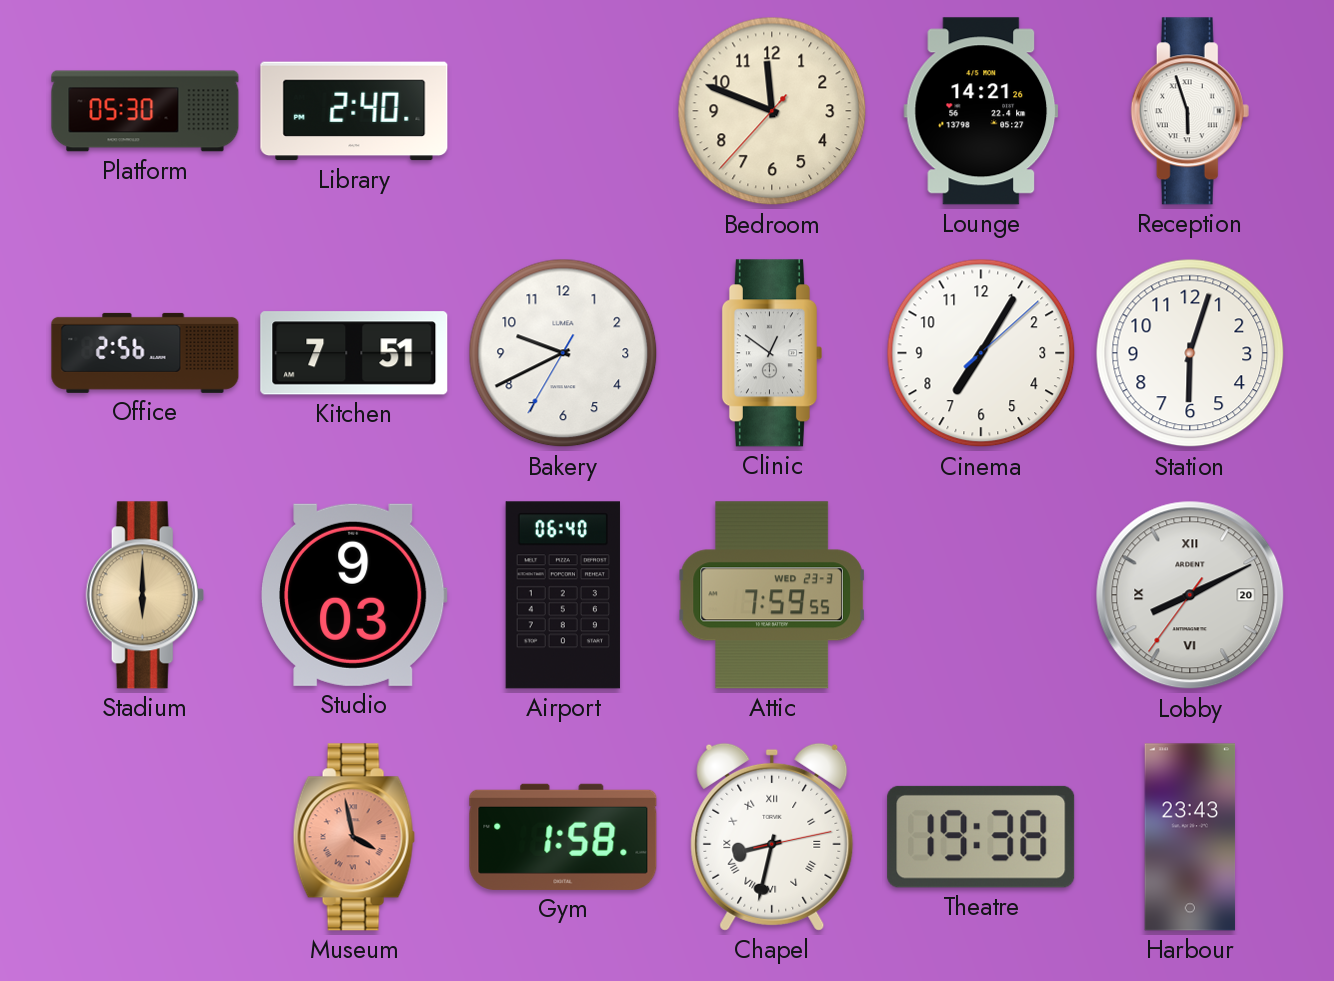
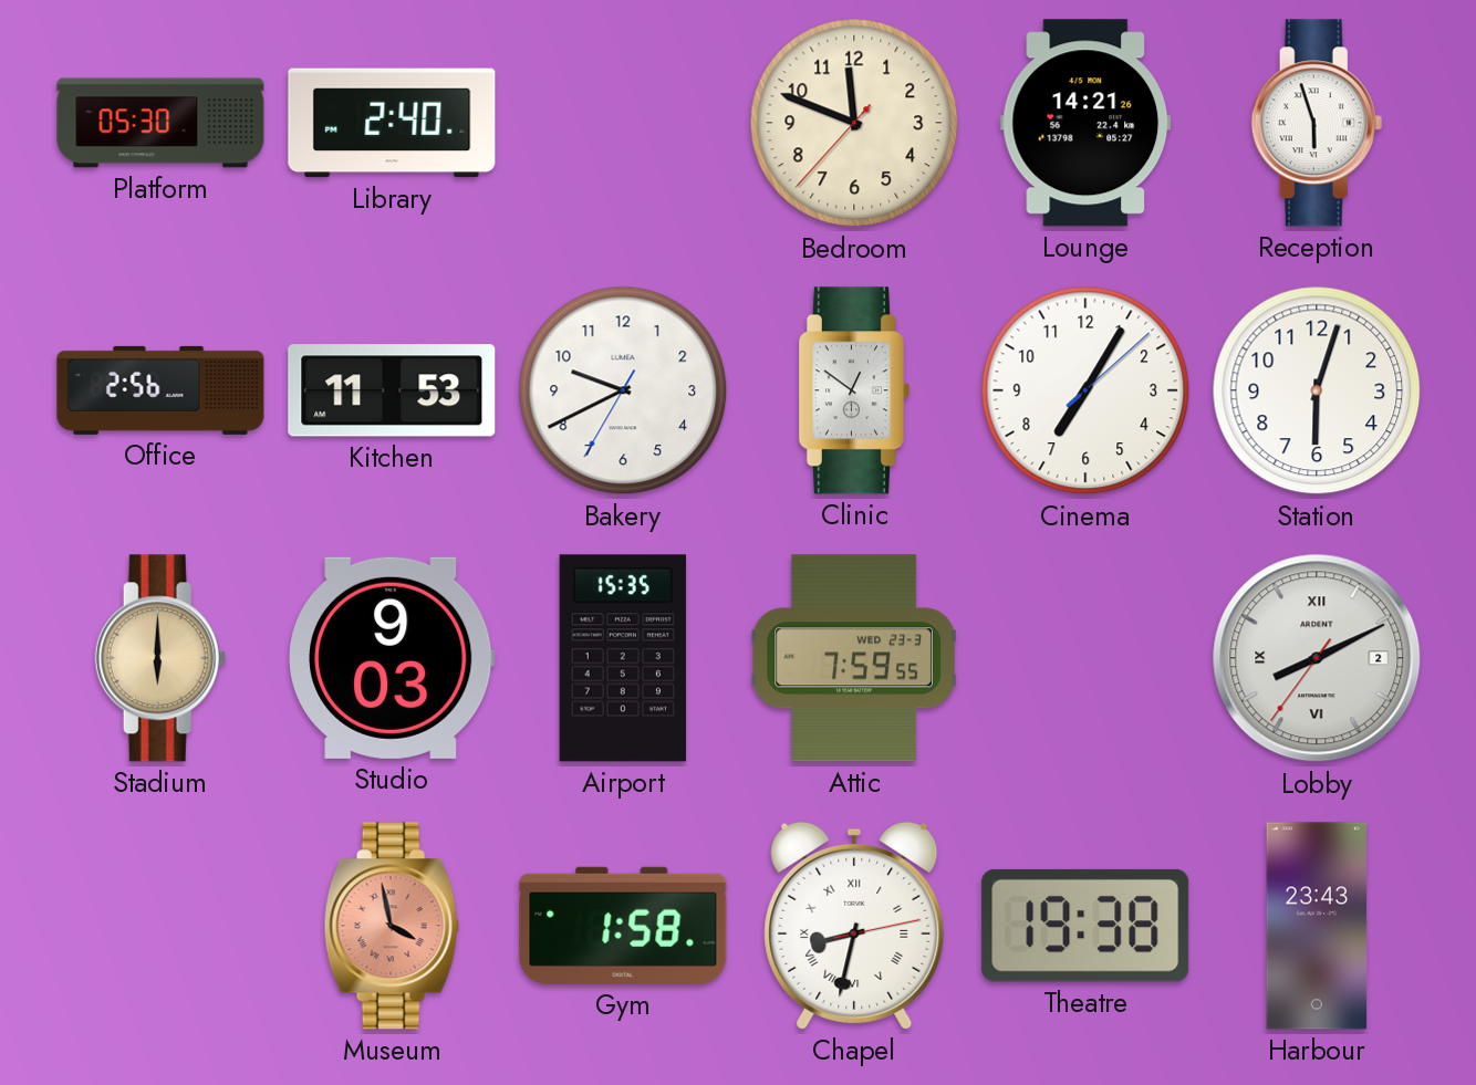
Kitchen: 7:51 -> 11:53
Airport: 06:40 -> 15:35
Lobby date: 20 -> 2
